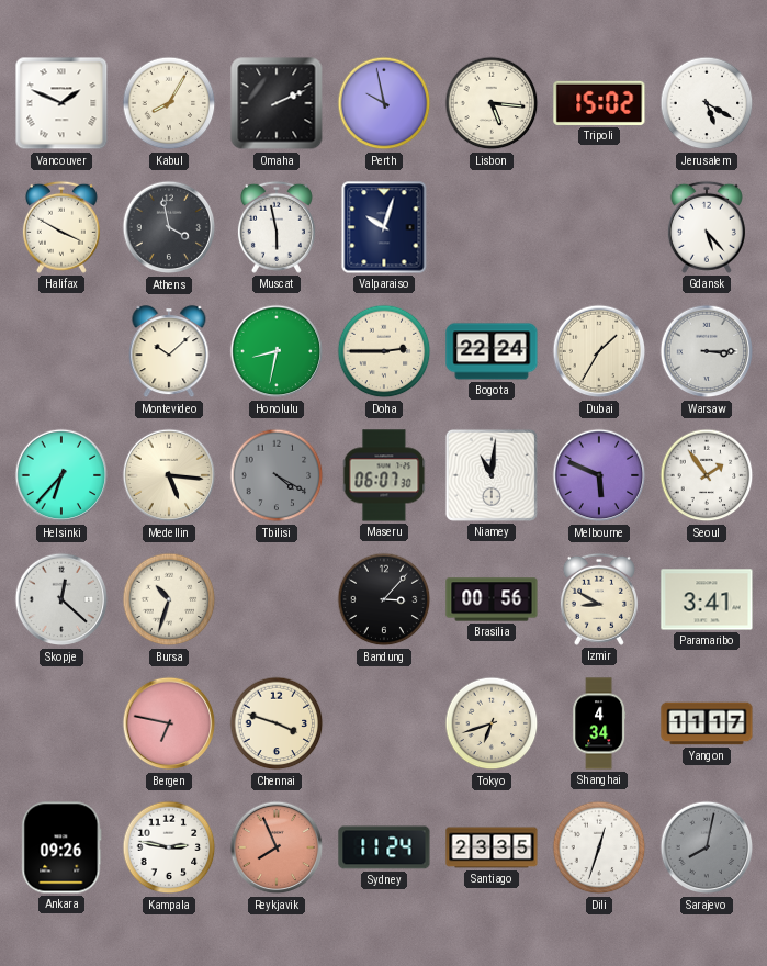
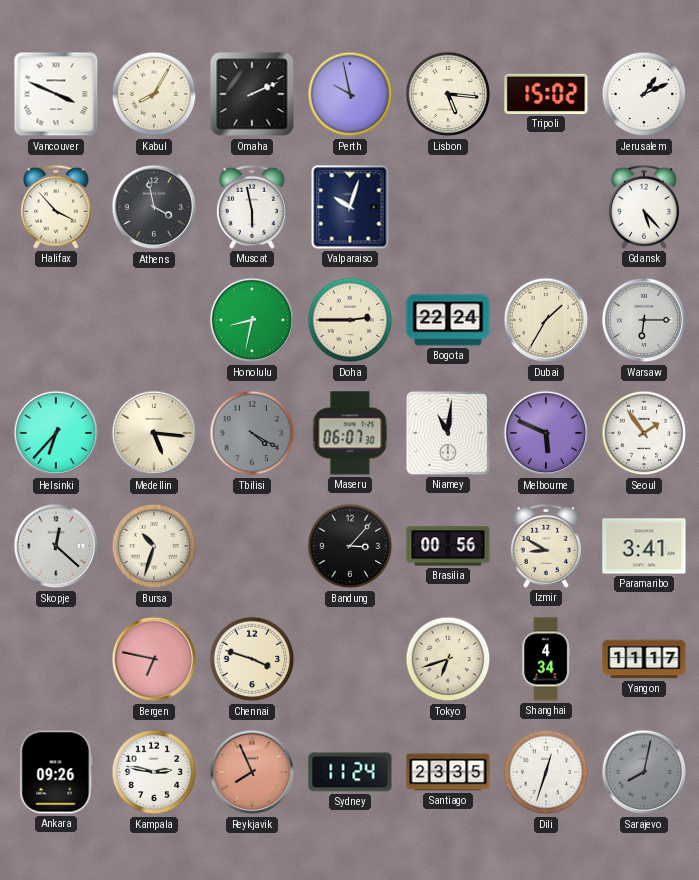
Vancouver: 1:49 -> 3:49
Jerusalem: 5:20 -> 1:11
Halifax: 3:50 -> 3:53
Montevideo: 10:08 -> none
Warsaw: 3:15 -> 6:15
